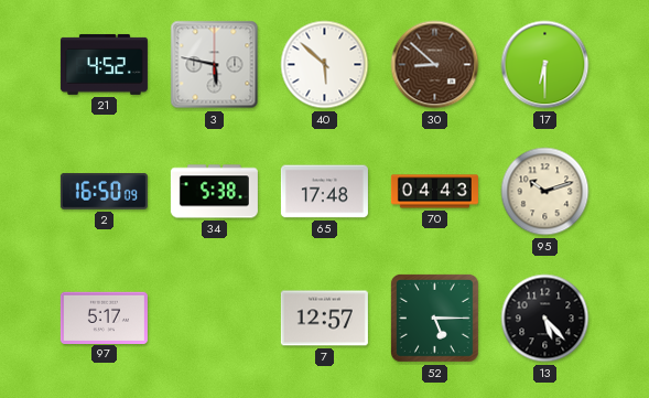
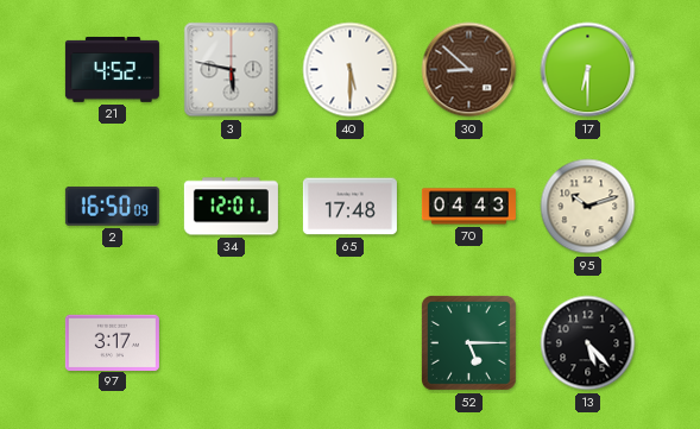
40: 5:52 -> 5:30
34: 5:38 -> 12:01
97: 5:17 -> 3:17
7: 12:57 -> none
